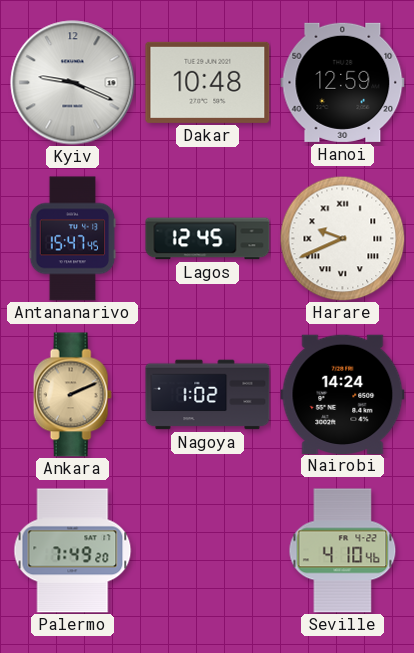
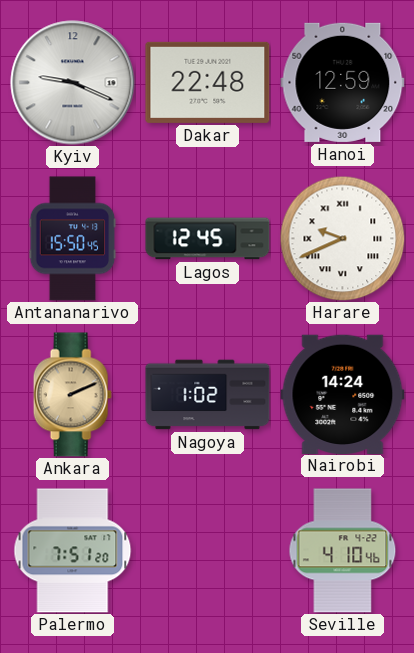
Dakar: 10:48 -> 22:48
Antananarivo: 15:47 -> 15:50
Palermo: 7:49 -> 7:51
